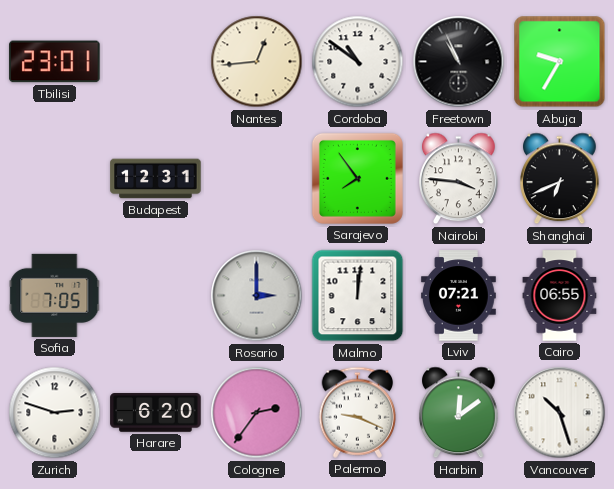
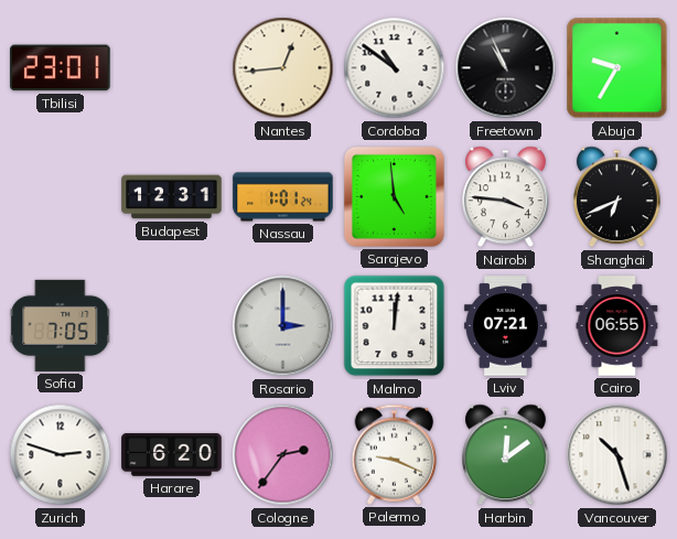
Nassau: none -> 1:01
Sarajevo: 7:54 -> 4:59
